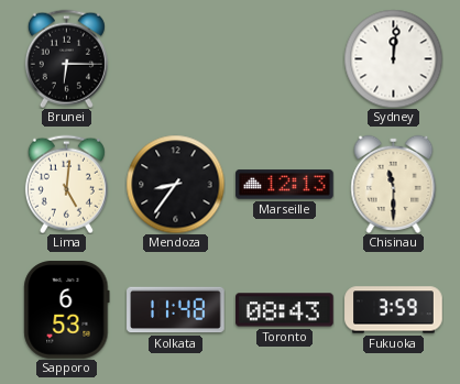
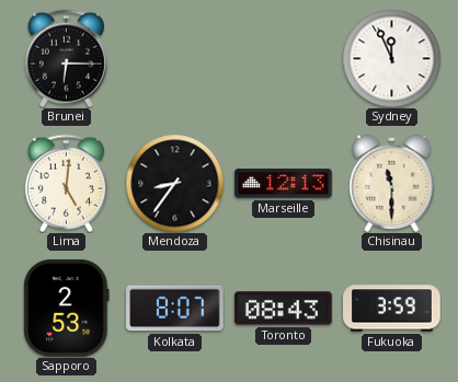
Sydney: 12:01 -> 11:56
Sapporo: 6:53 -> 2:53
Kolkata: 11:48 -> 8:07
